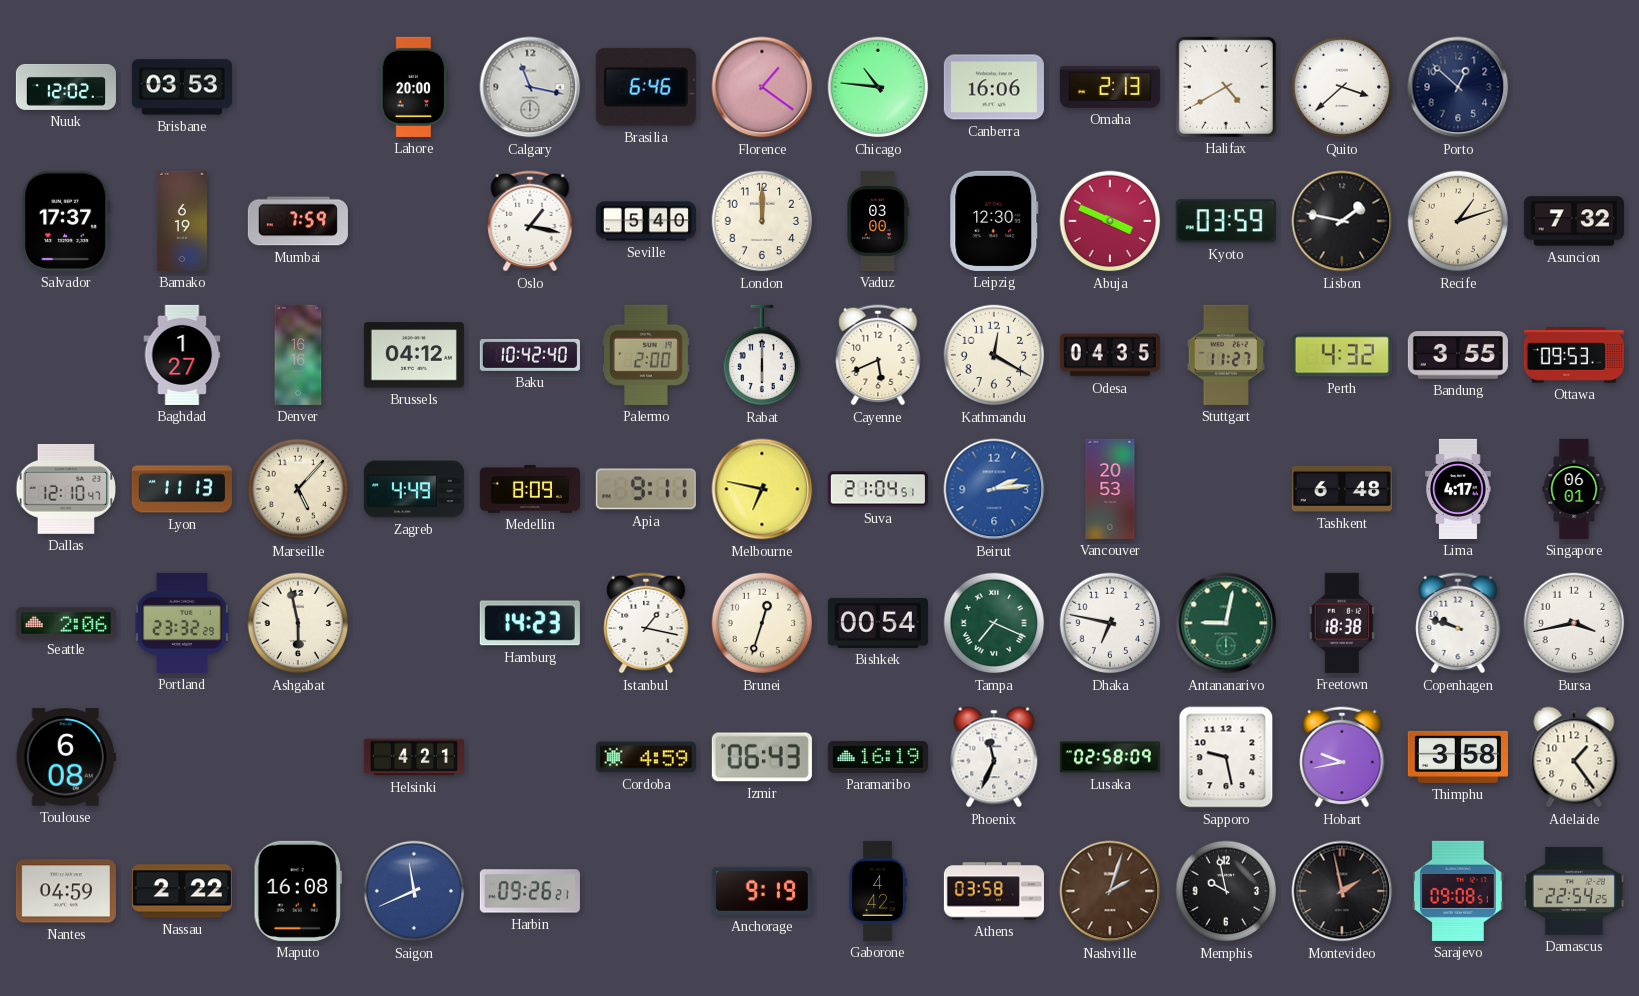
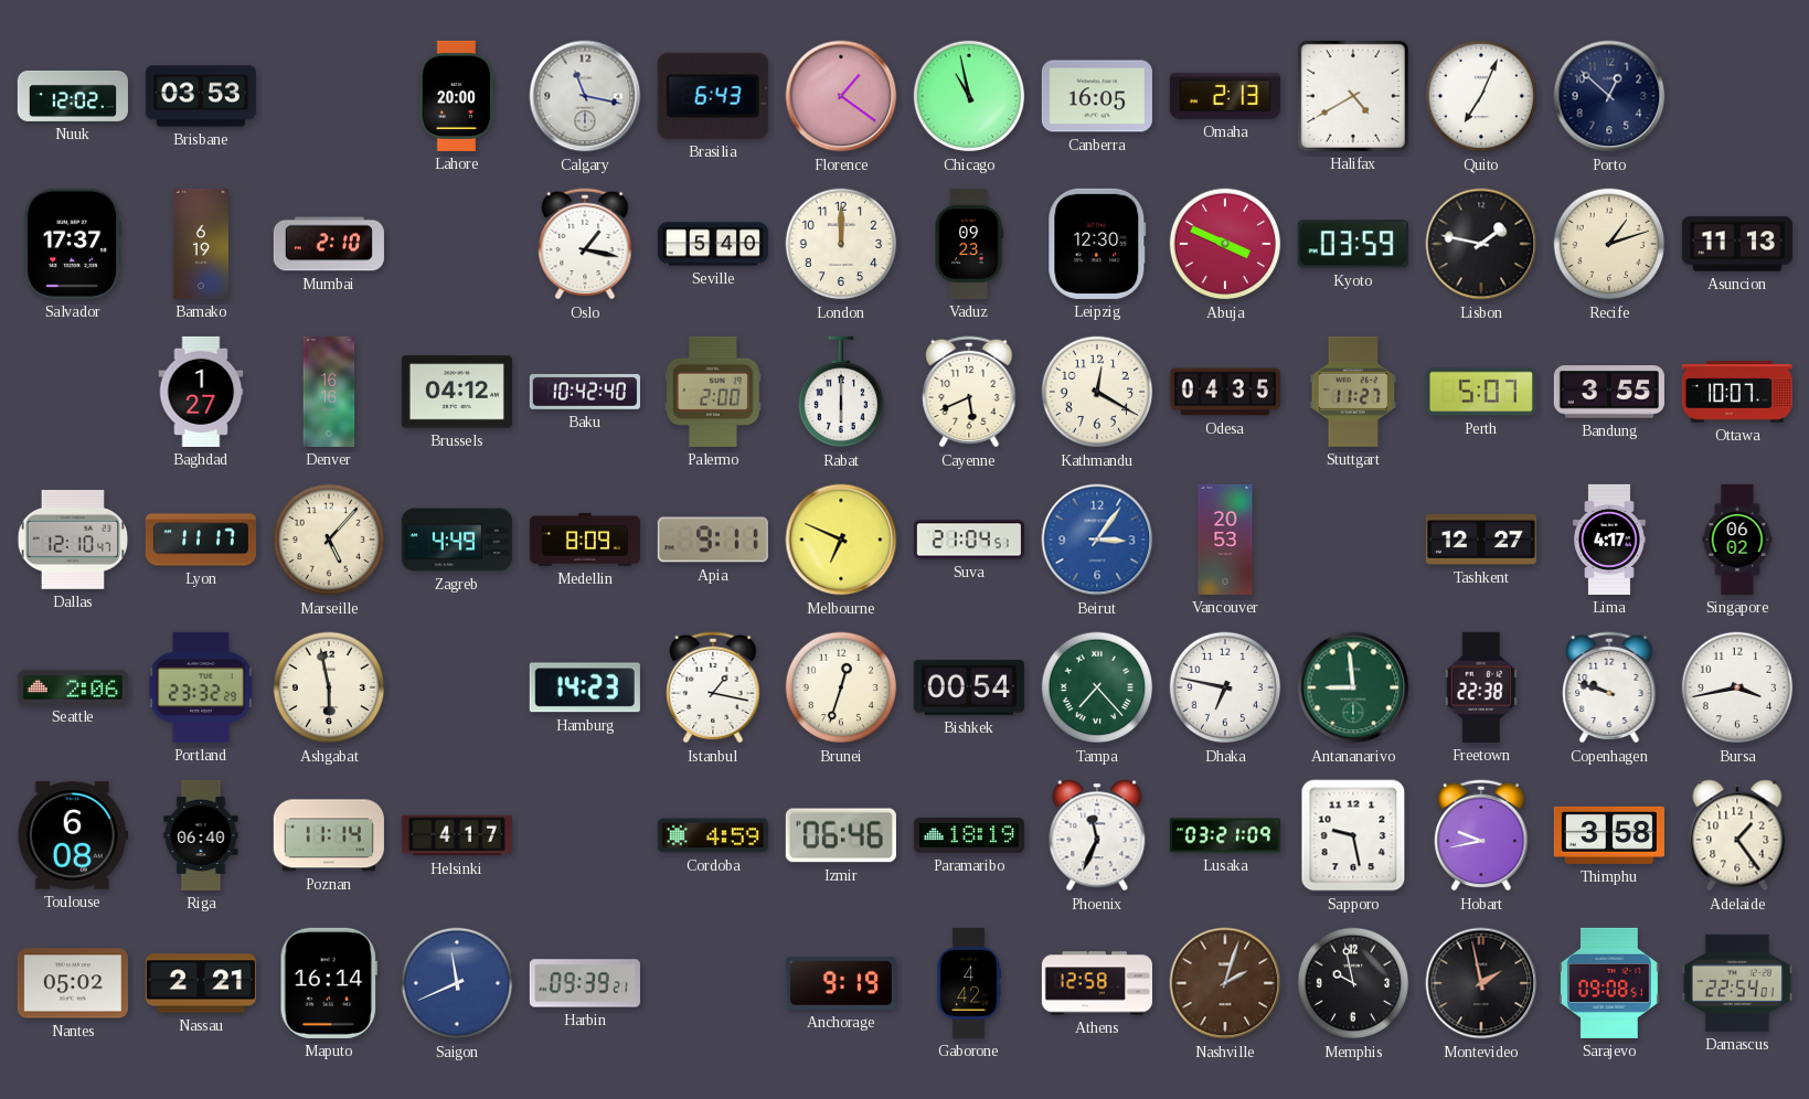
Brasilia: 6:46 -> 6:43
Chicago: 10:46 -> 10:58
Canberra: 16:06 -> 16:05
Quito: 3:38 -> 7:04
Mumbai: 7:59 -> 2:10
Vaduz: 03:00 -> 09:23
Asuncion: 7:32 -> 11:13
Perth: 4:32 -> 5:07
Ottawa: 09:53 -> 10:07
Lyon: 11:13 -> 11:17
Melbourne: 6:47 -> 6:49
Beirut: 2:14 -> 3:06
Tashkent: 6:48 -> 12:27
Singapore: 06:01 -> 06:02
Tampa: 7:19 -> 7:23
Antananarivo: 9:02 -> 8:59
Freetown: 18:38 -> 22:38
Riga: none -> 06:40
Poznan: none -> 11:14
Helsinki: 4:21 -> 4:17
Izmir: 06:43 -> 06:46
Paramaribo: 16:19 -> 18:19
Lusaka: 02:58 -> 03:21
Nantes: 04:59 -> 05:02
Nassau: 2:22 -> 2:21
Maputo: 16:08 -> 16:14
Harbin: 09:26 -> 09:39
Athens: 03:58 -> 12:58
Damascus: 22:54:25 -> 22:54:01
